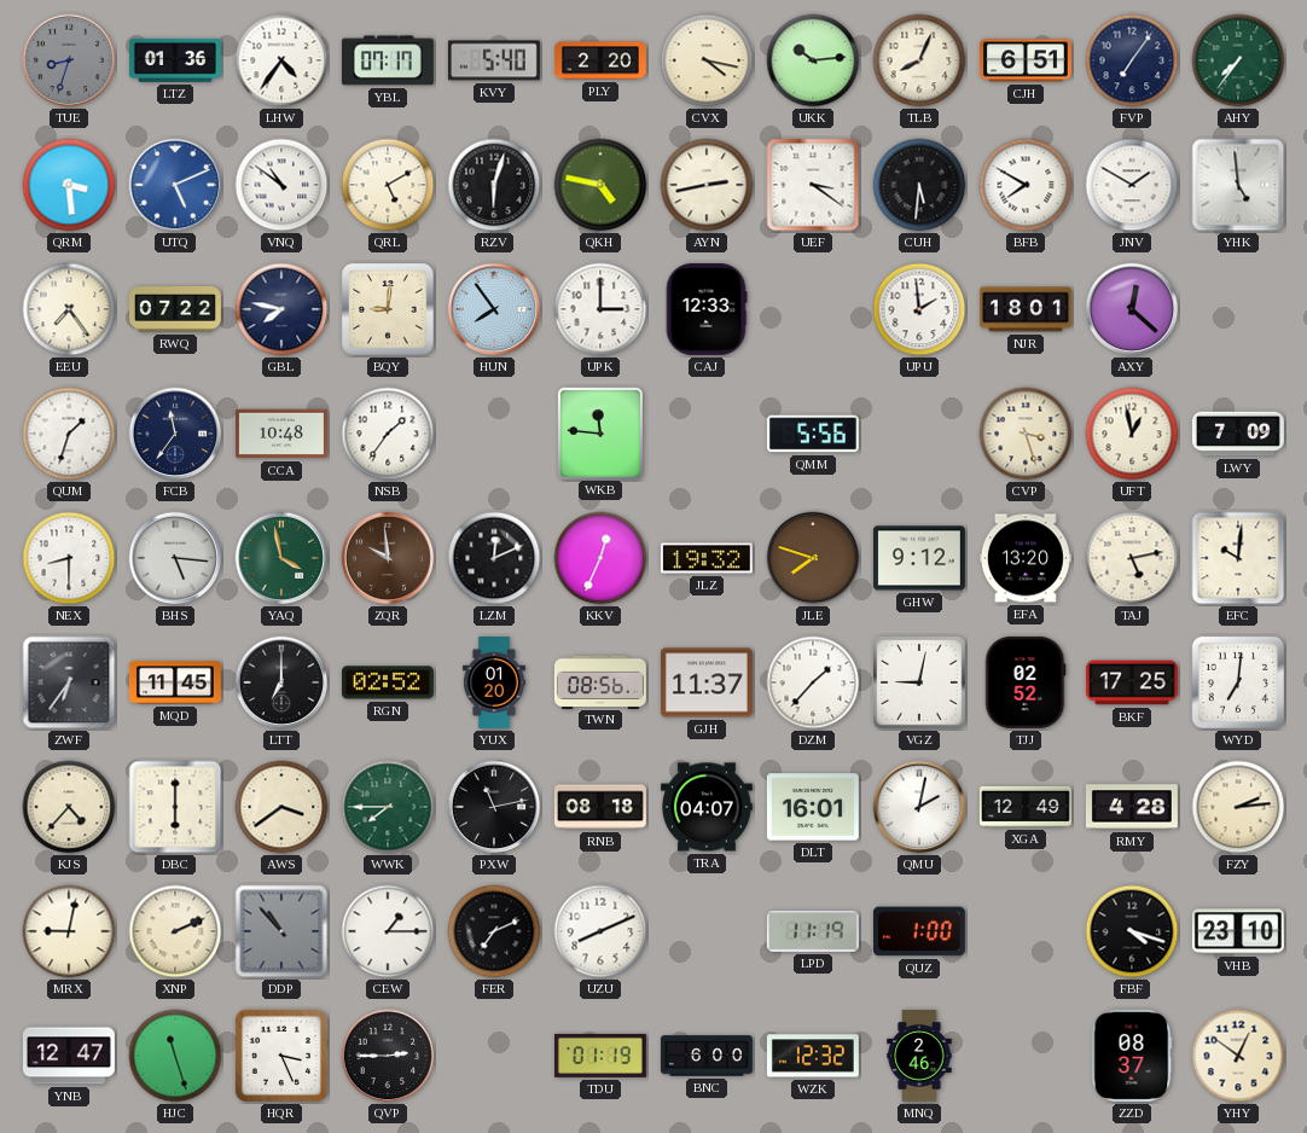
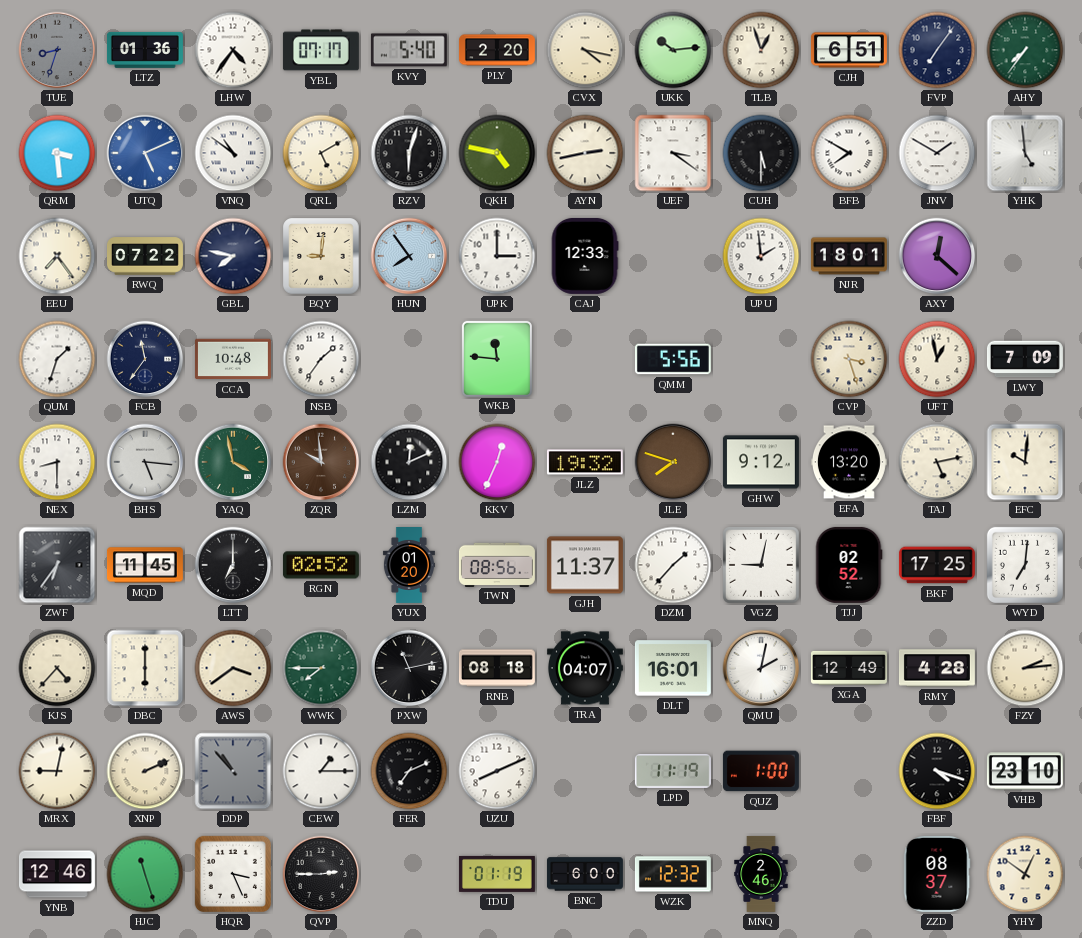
TLB: 8:04 -> 12:57
CUH: 5:31 -> 5:30
YNB: 12:47 -> 12:46
